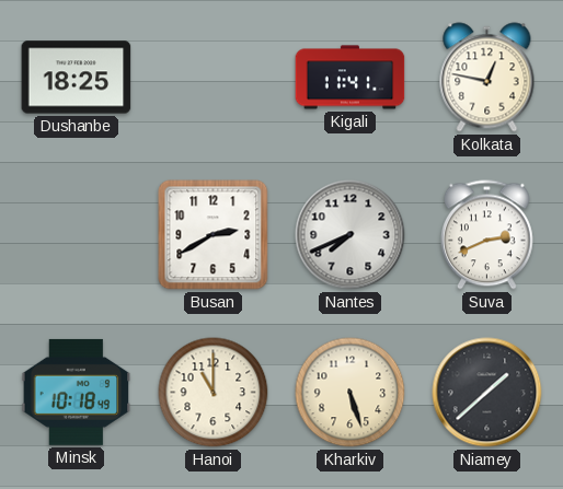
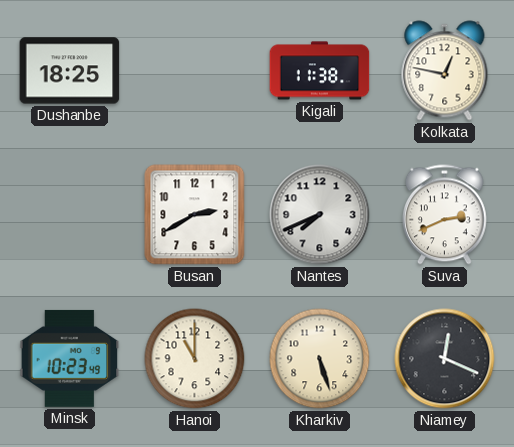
Kigali: 11:41 -> 11:38
Minsk: 10:18 -> 10:23
Niamey: 1:38 -> 12:19
